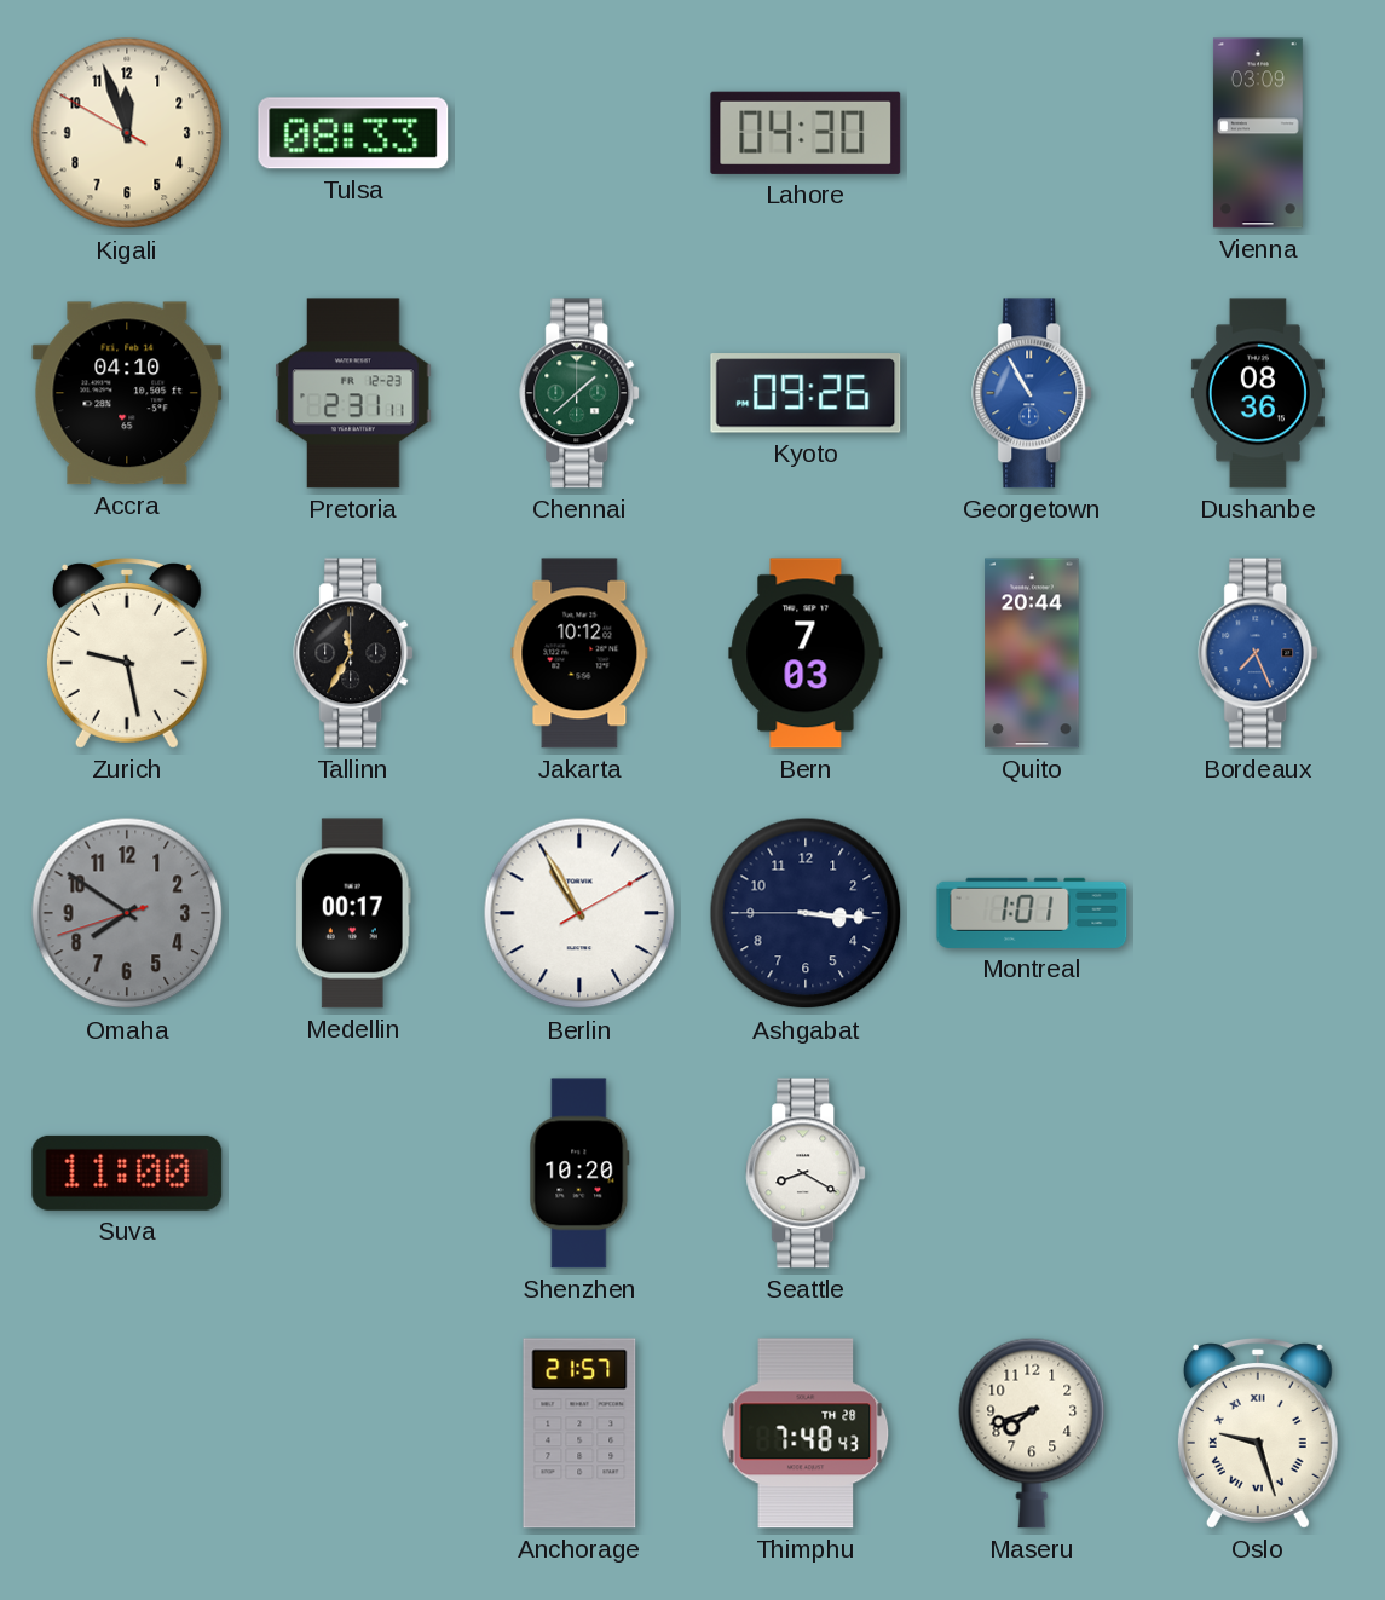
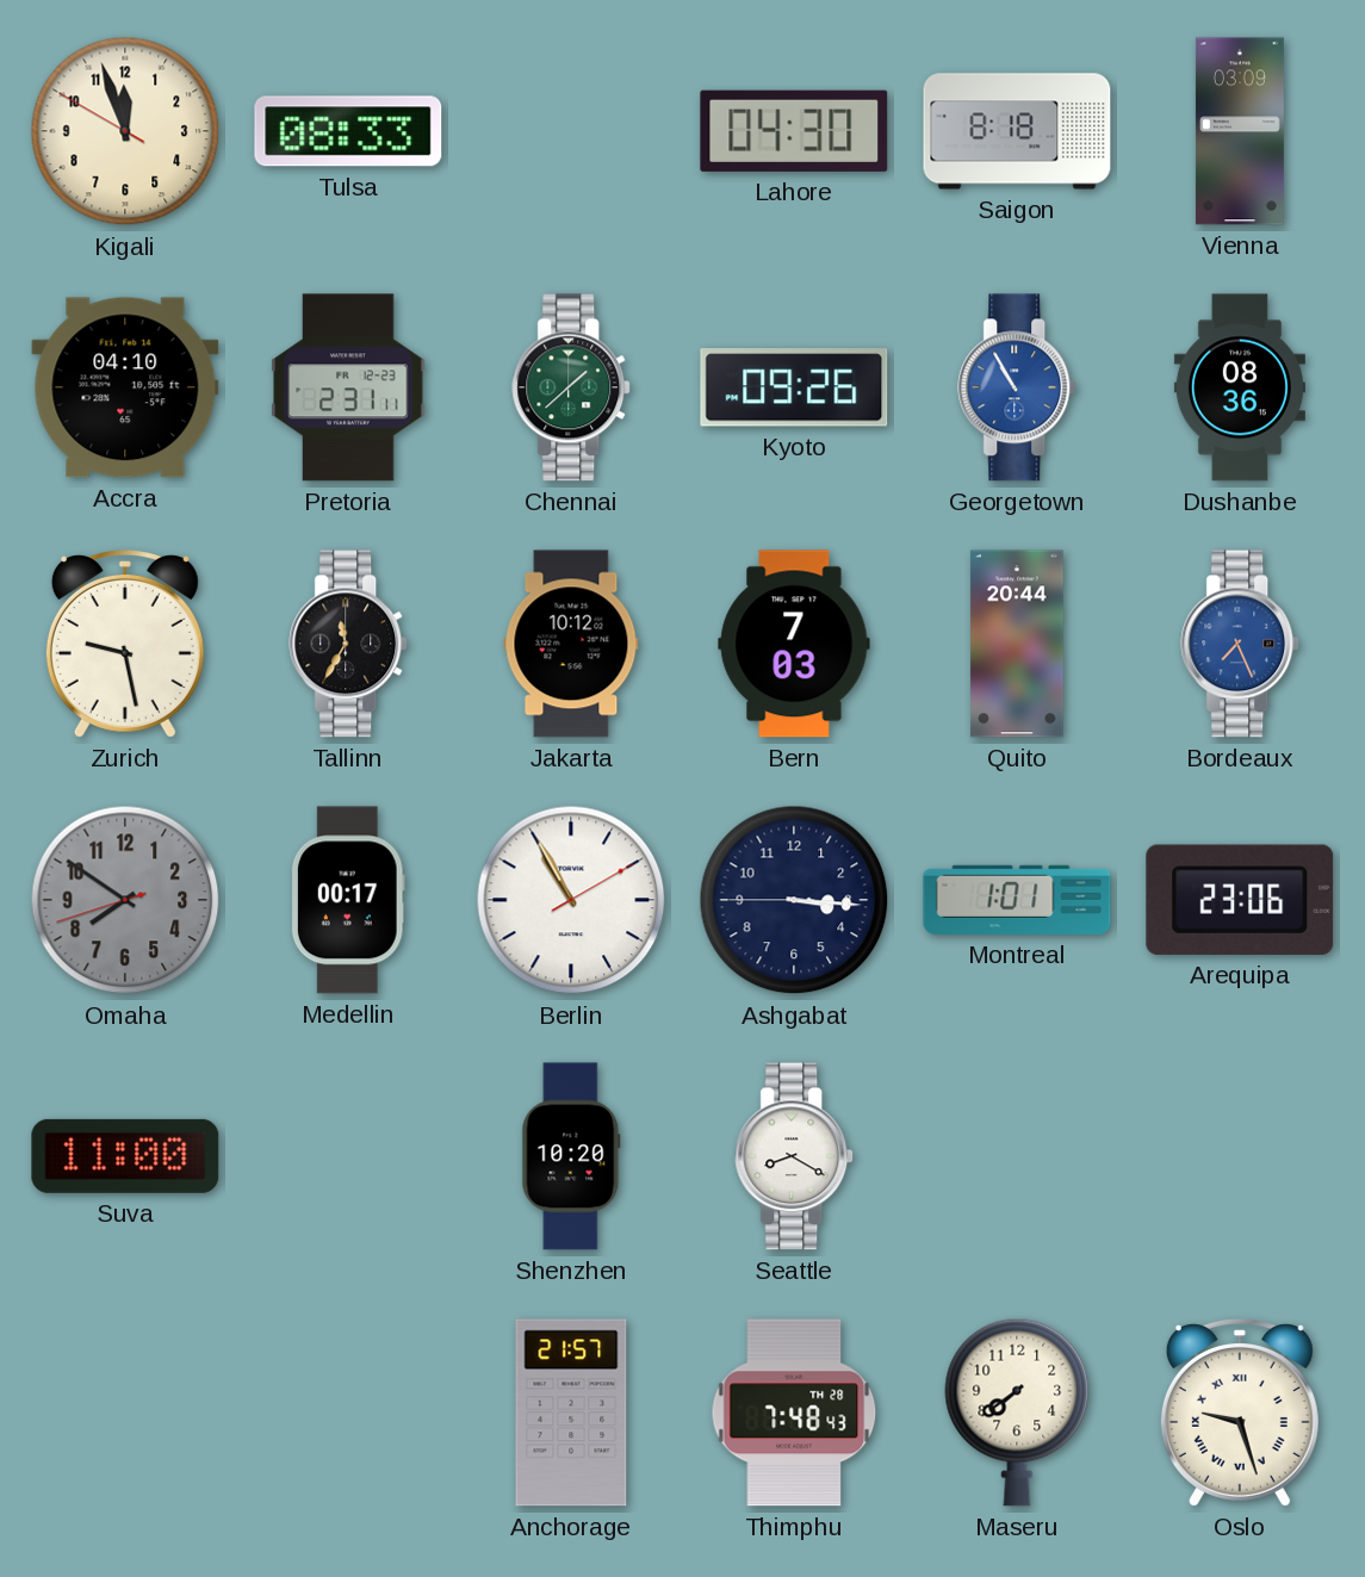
Saigon: none -> 8:18
Arequipa: none -> 23:06
Maseru: 7:42 -> 7:39
